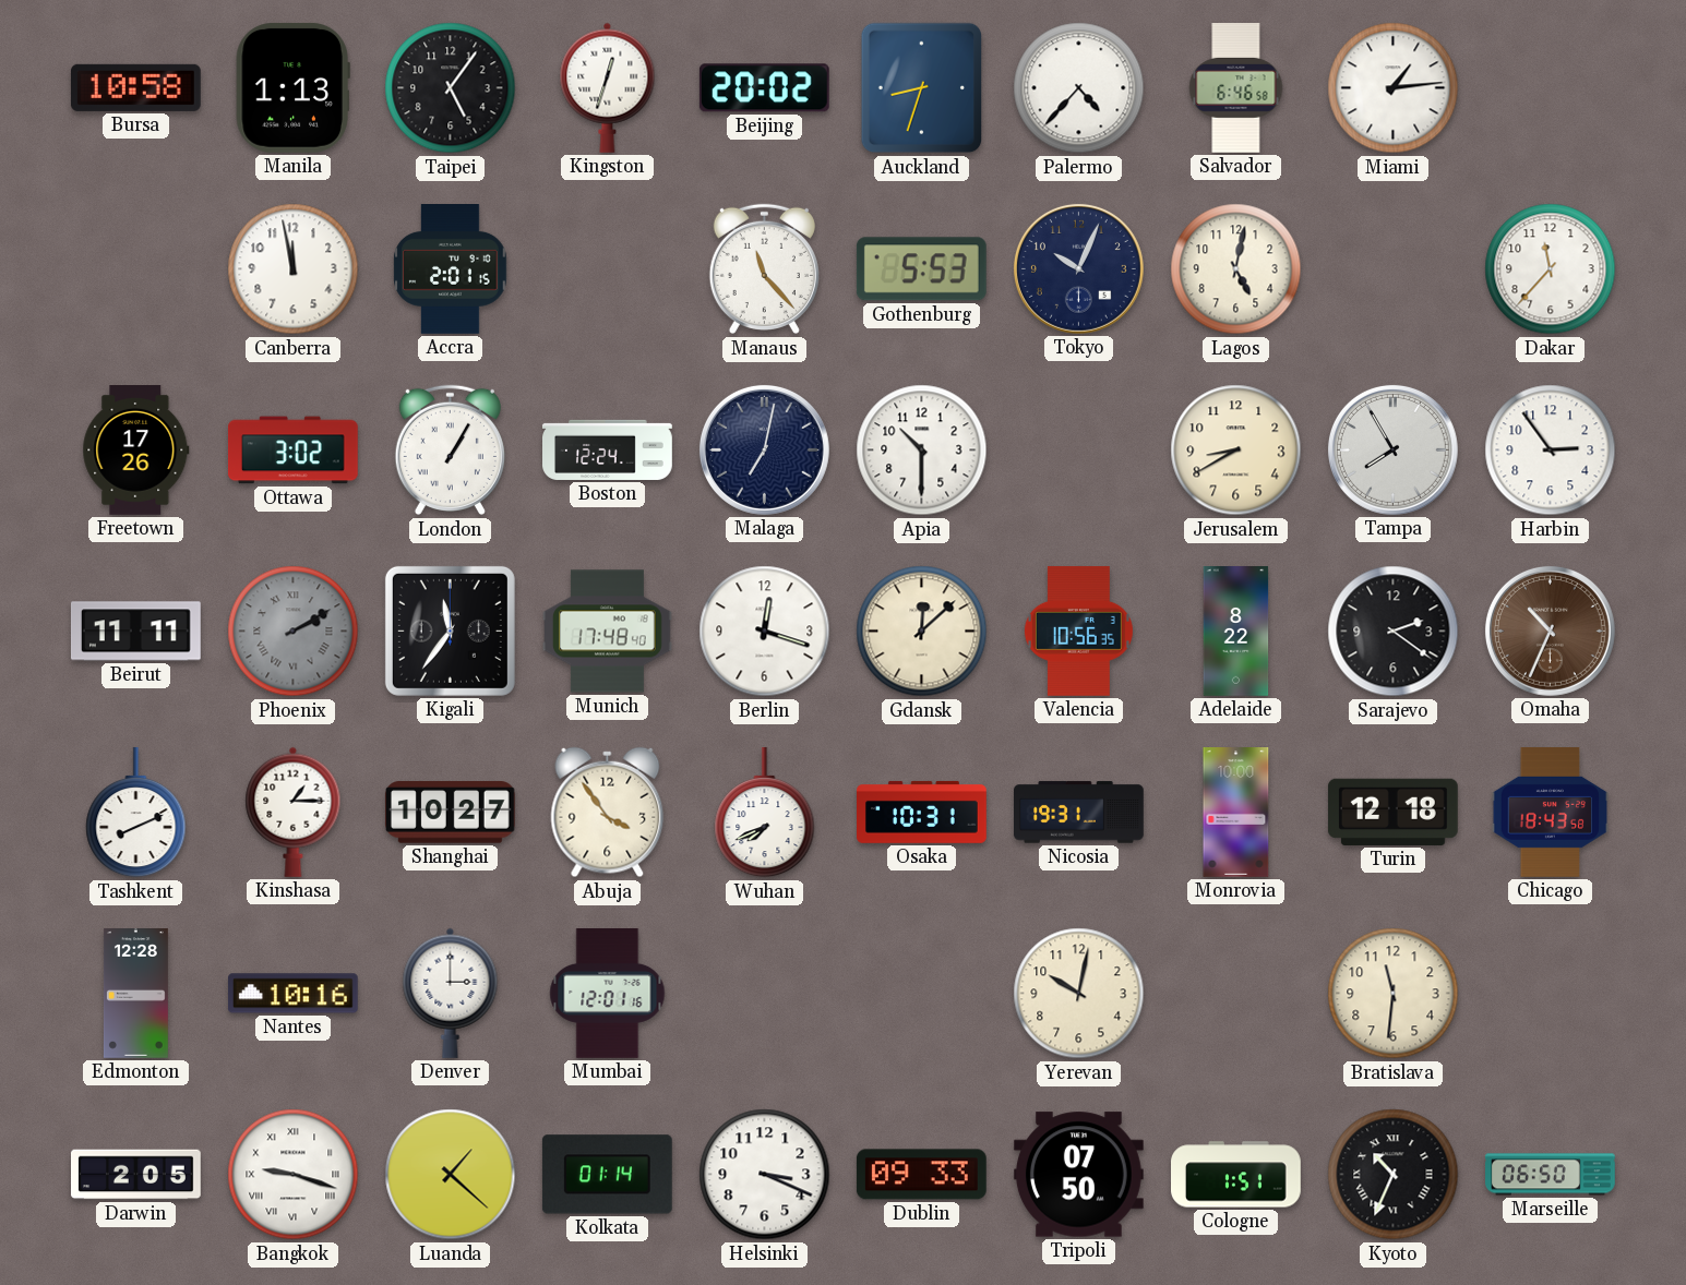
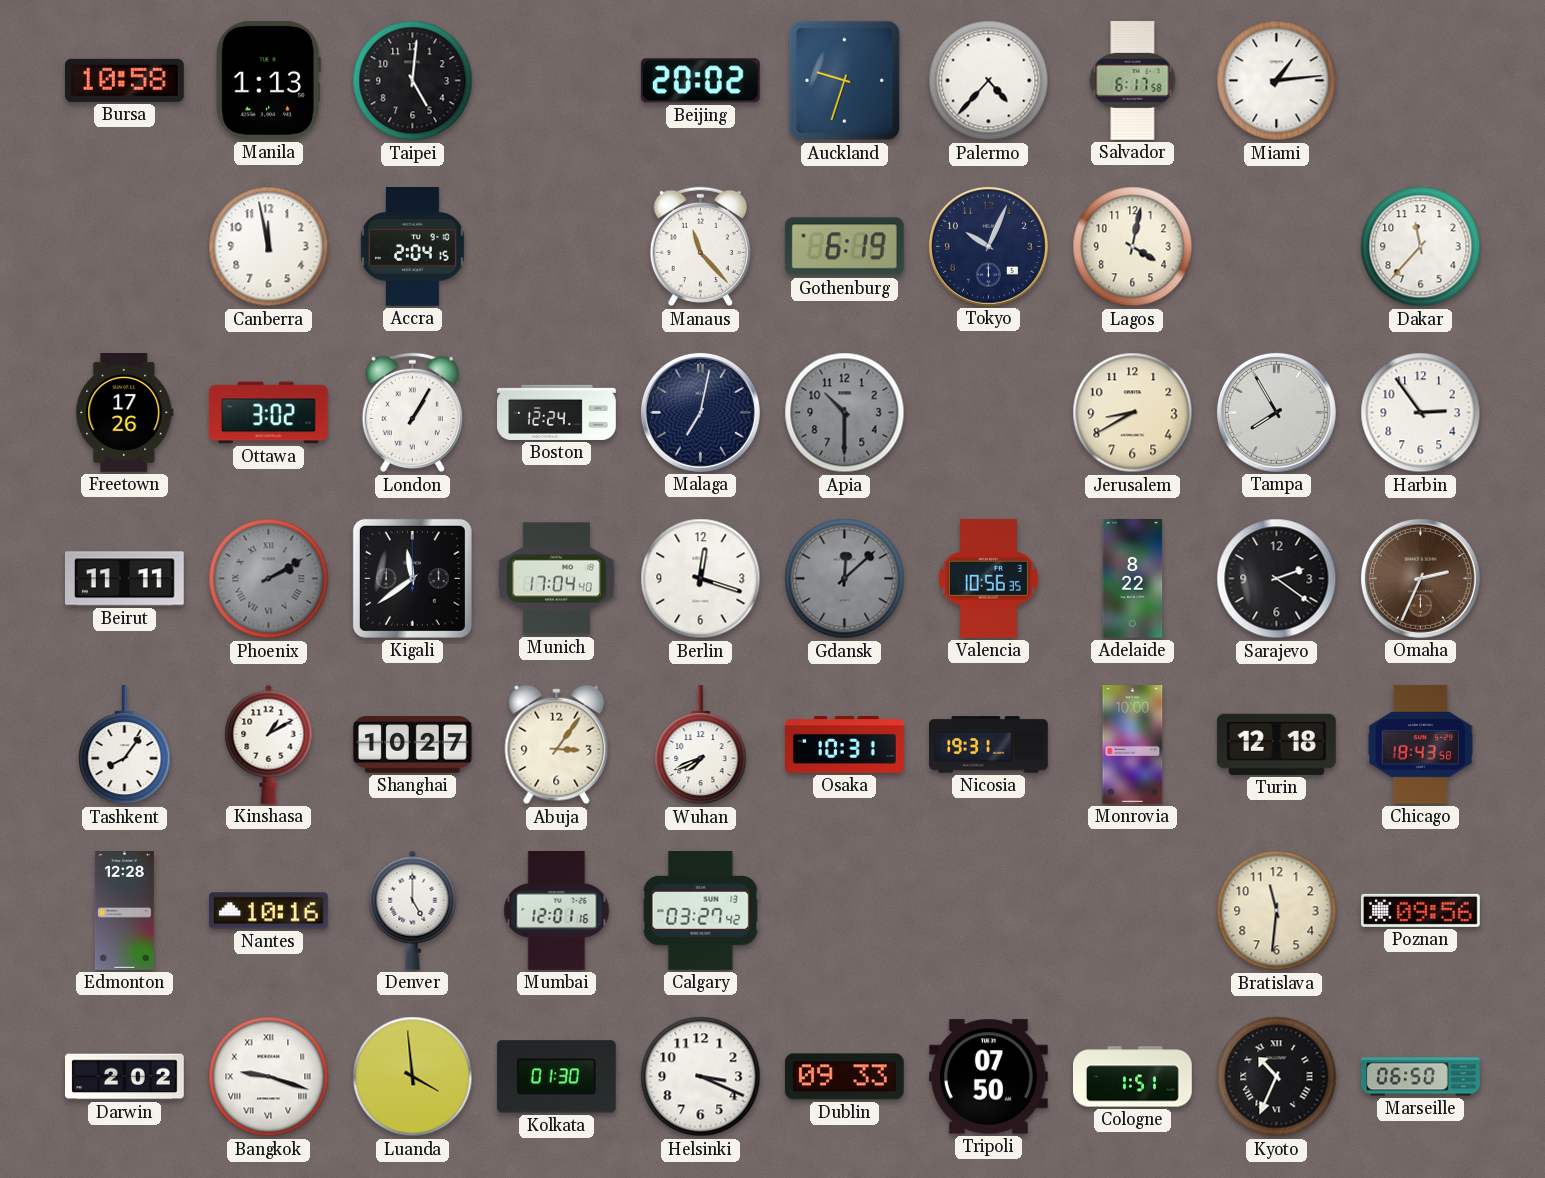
Taipei: 5:06 -> 5:01
Kingston: 12:33 -> none
Auckland: 8:33 -> 9:33
Salvador: 6:46 -> 6:17
Accra: 2:01 -> 2:04
Gothenburg: 5:53 -> 6:19
Lagos: 5:02 -> 4:02
Apia dial: white -> grey
Kigali: 11:36 -> 11:39
Munich: 17:48 -> 17:04
Gdansk dial: cream -> grey
Omaha: 10:34 -> 2:34
Tashkent: 8:11 -> 8:06
Kinshasa: 1:15 -> 1:10
Abuja: 3:54 -> 3:06
Denver: 3:00 -> 5:00
Calgary: none -> 03:27
Yerevan: 10:02 -> none
Poznan: none -> 09:56
Darwin: 2:05 -> 2:02
Luanda: 1:22 -> 3:59
Kolkata: 01:14 -> 01:30
